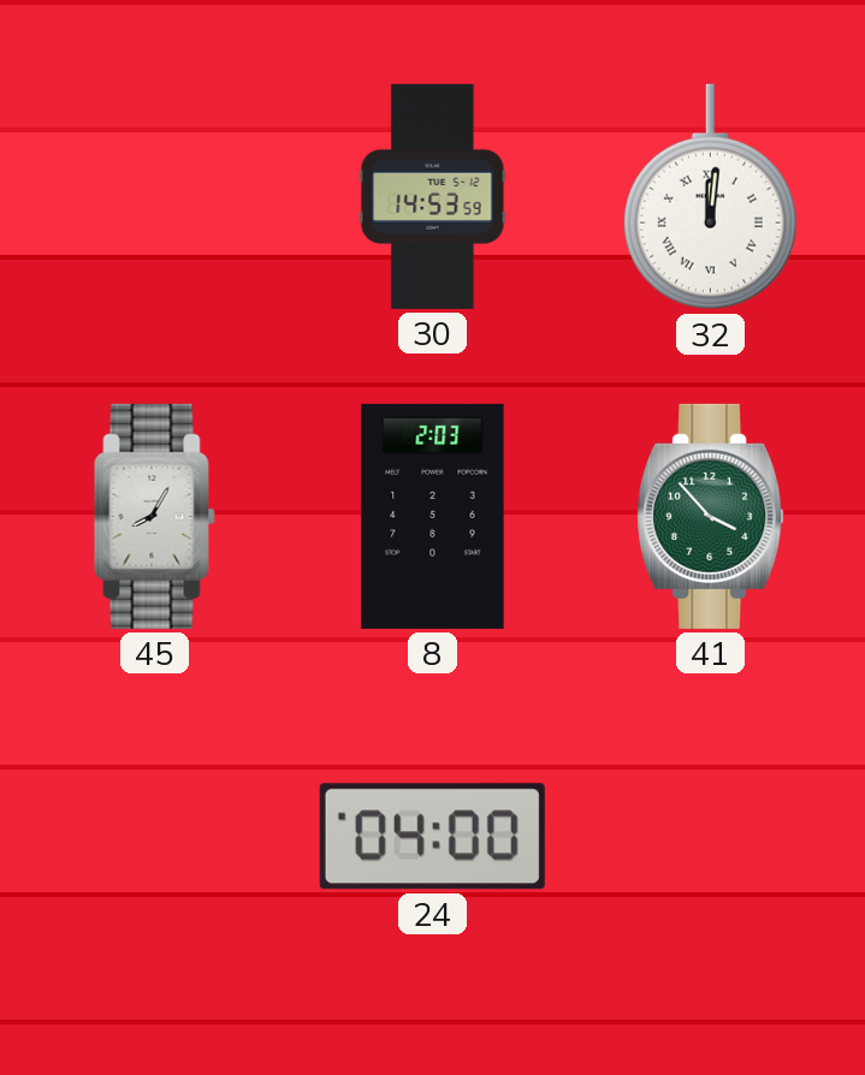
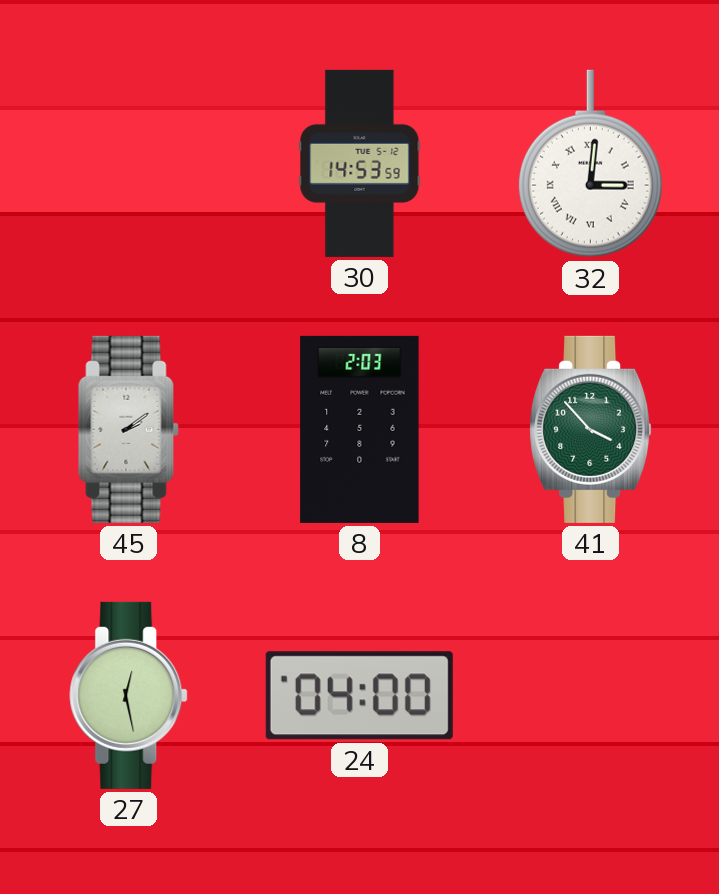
32: 12:01 -> 3:01
45: 8:05 -> 2:09
27: none -> 12:28
